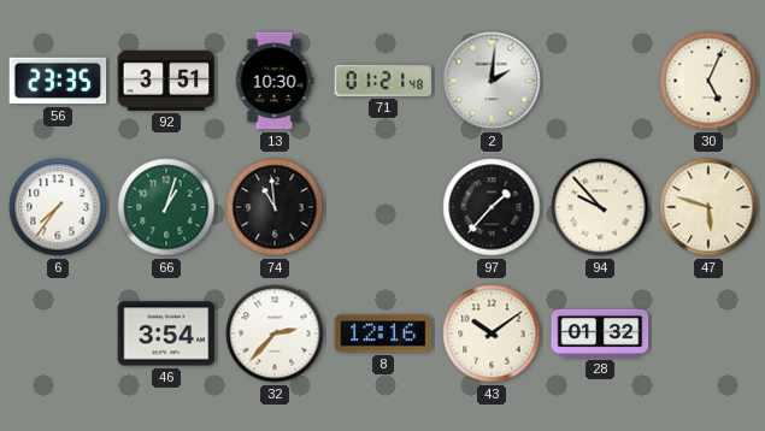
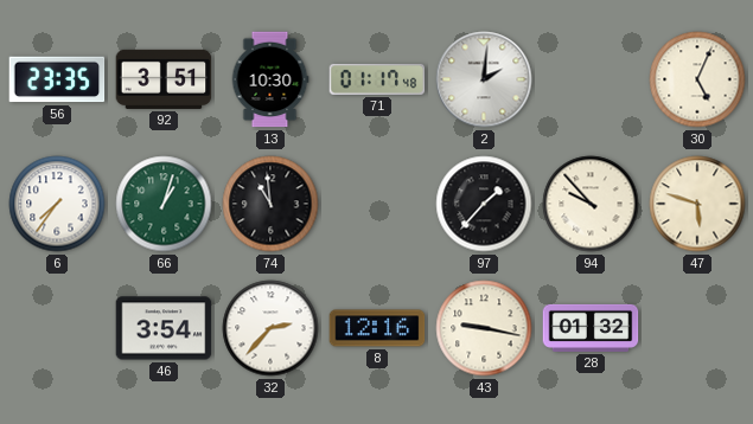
71: 01:21 -> 01:17
43: 10:09 -> 9:17
